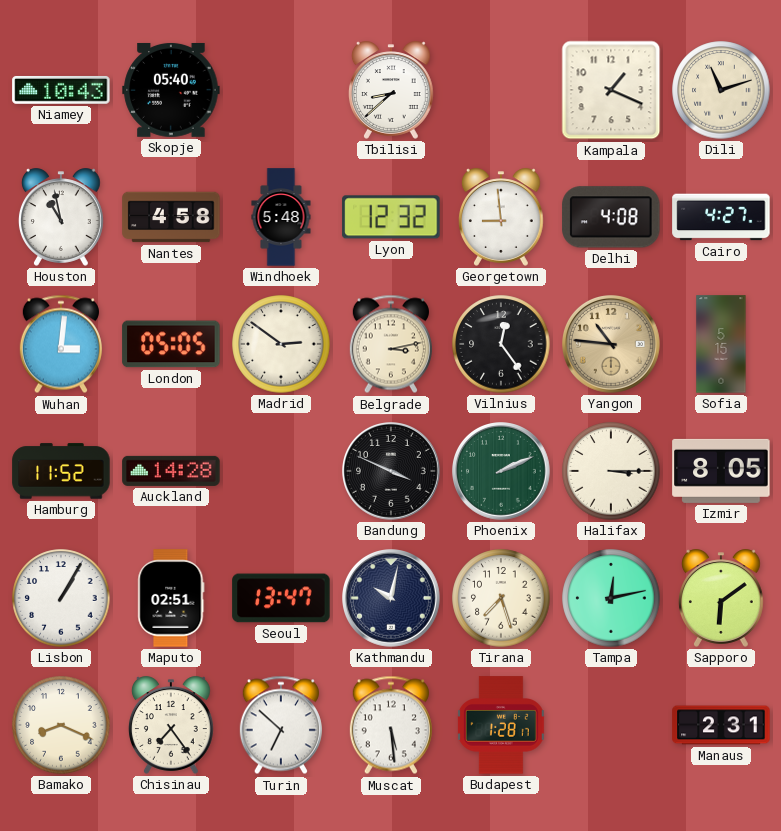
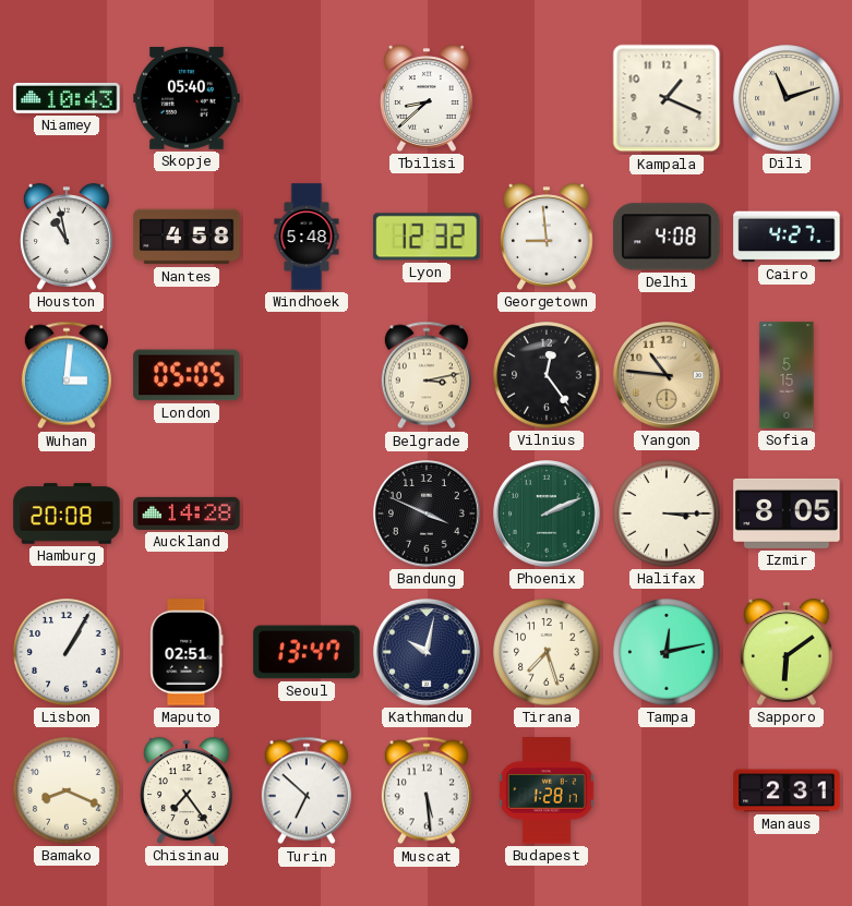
Madrid: 2:51 -> none
Hamburg: 11:52 -> 20:08
